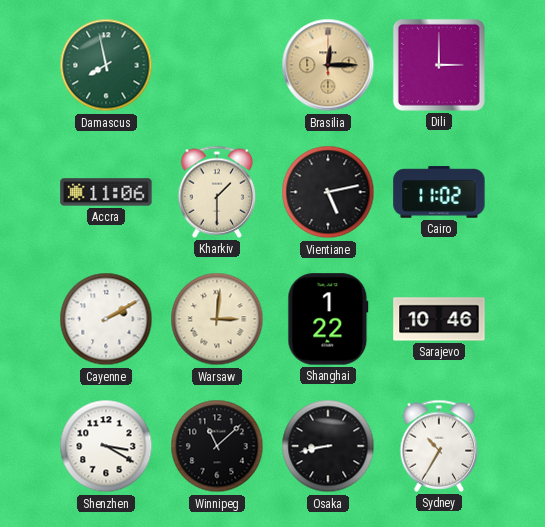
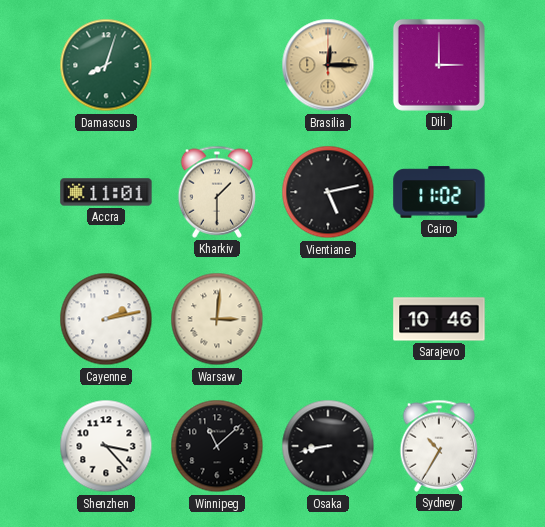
Damascus: 7:58 -> 8:03
Accra: 11:06 -> 11:01
Cayenne: 2:10 -> 2:13
Shanghai: 1:22 -> none
Shenzhen: 3:20 -> 3:23
